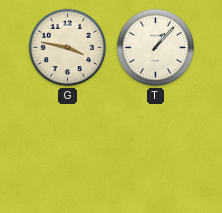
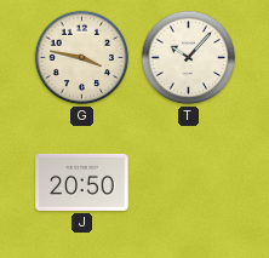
T: 1:07 -> 10:07
J: none -> 20:50
